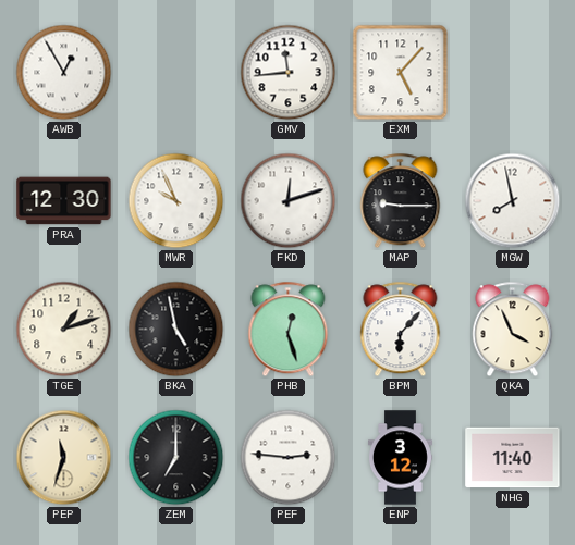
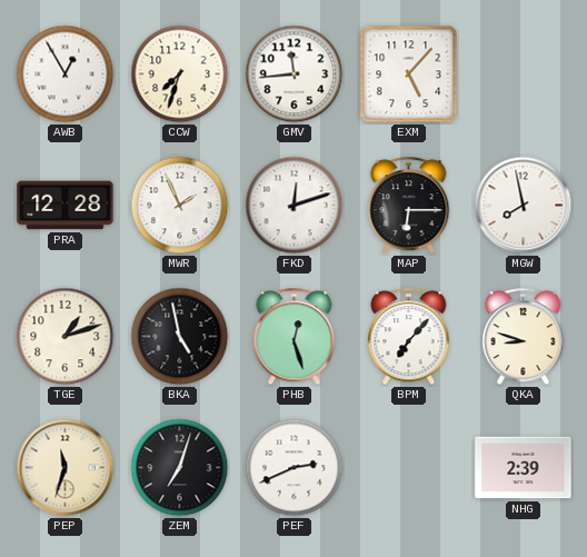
CCW: none -> 7:33
PRA: 12:30 -> 12:28
MWR: 9:56 -> 1:56
MAP: 9:15 -> 6:15
BPM: 6:07 -> 7:07
QKA: 3:56 -> 8:48
ZEM: 7:00 -> 7:03
PEF: 2:46 -> 2:41
ENP: 3:12 -> none
NHG: 11:40 -> 2:39
